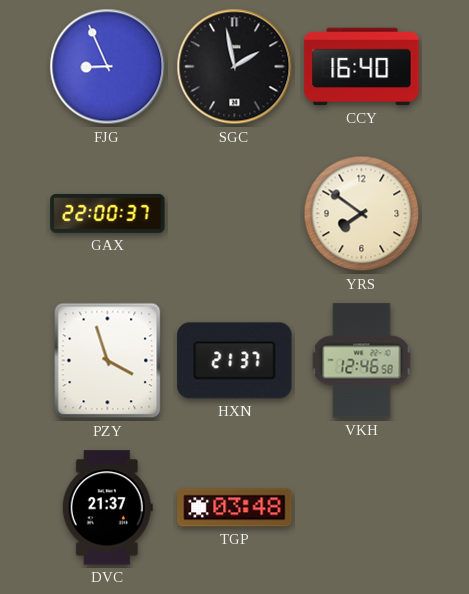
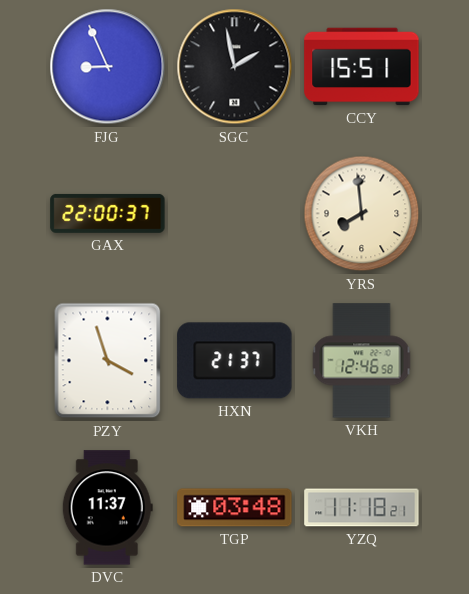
CCY: 16:40 -> 15:51
YRS: 7:51 -> 7:59
DVC: 21:37 -> 11:37
YZQ: none -> 11:18
